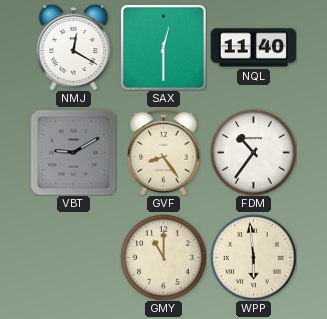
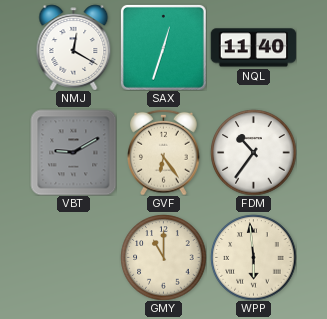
SAX: 12:30 -> 12:33
GVF: 8:24 -> 6:24
